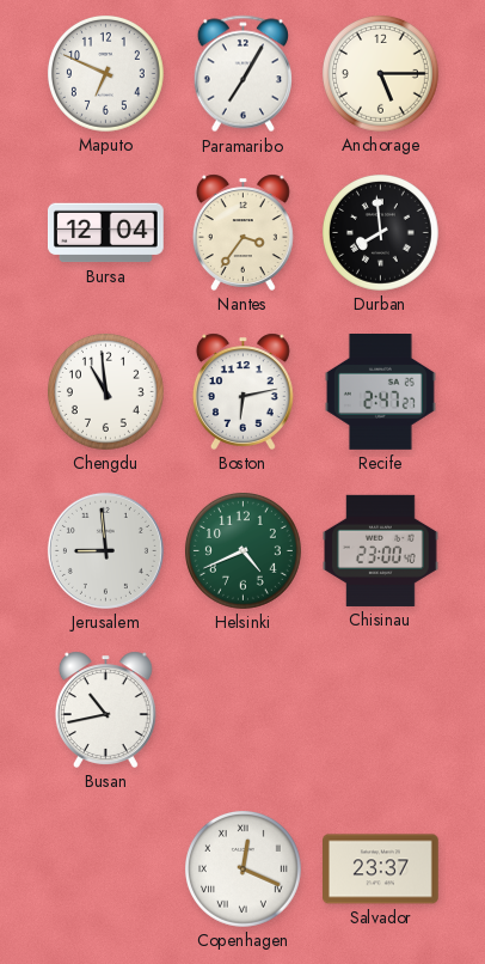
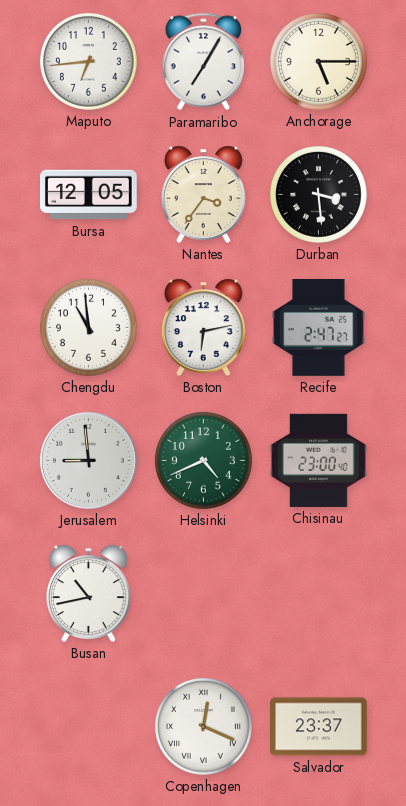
Maputo: 6:49 -> 6:44
Bursa: 12:04 -> 12:05
Durban: 7:59 -> 3:29
